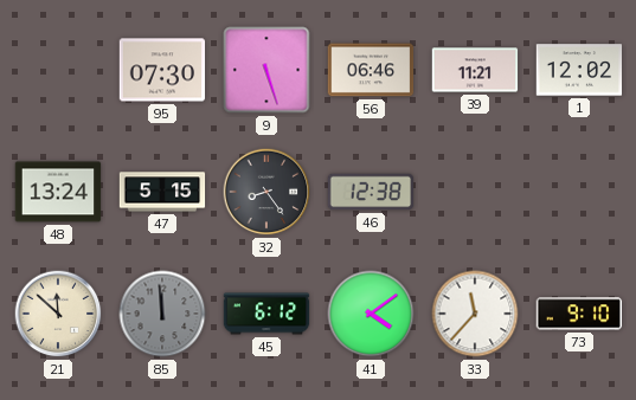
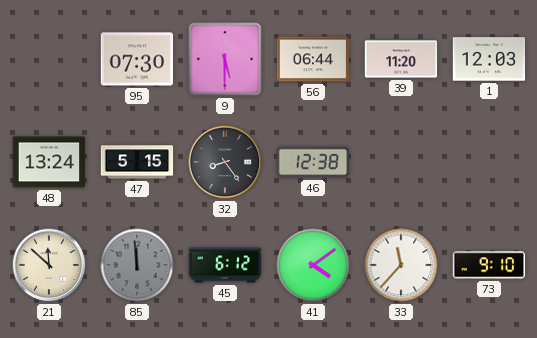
9: 5:27 -> 5:30
56: 06:46 -> 06:44
39: 11:21 -> 11:20
1: 12:02 -> 12:03
